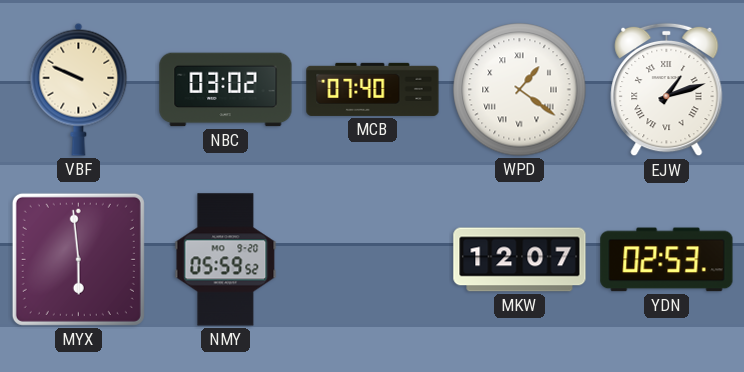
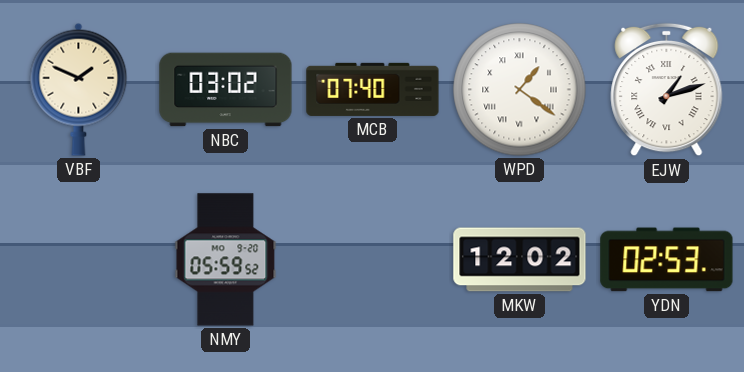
VBF: 9:49 -> 1:49
MYX: 5:59 -> none
MKW: 12:07 -> 12:02
